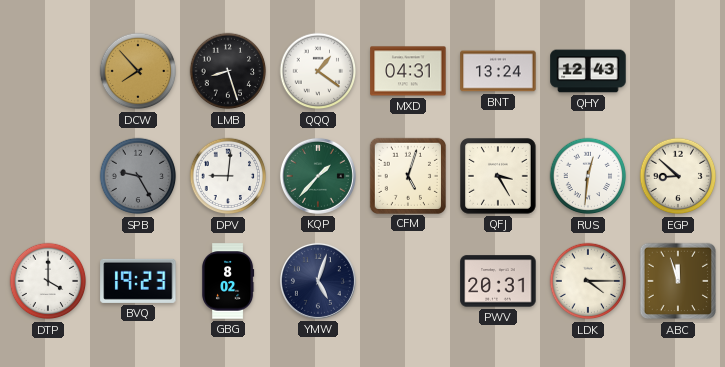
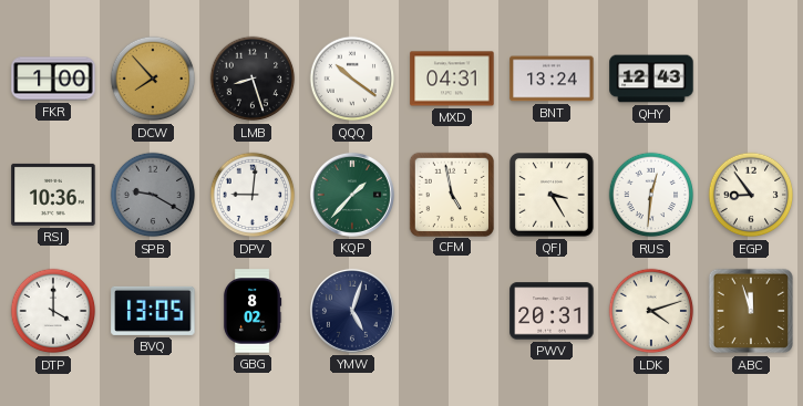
FKR: none -> 1:00
QQQ: 1:21 -> 10:21
RSJ: none -> 10:36
SPB: 9:25 -> 9:20
CFM: 5:03 -> 4:58
EGP: 8:52 -> 8:54
BVQ: 19:23 -> 13:05
LDK: 4:15 -> 4:12
